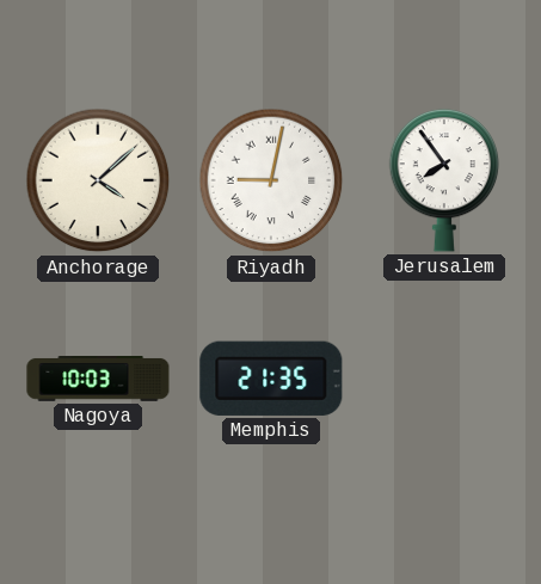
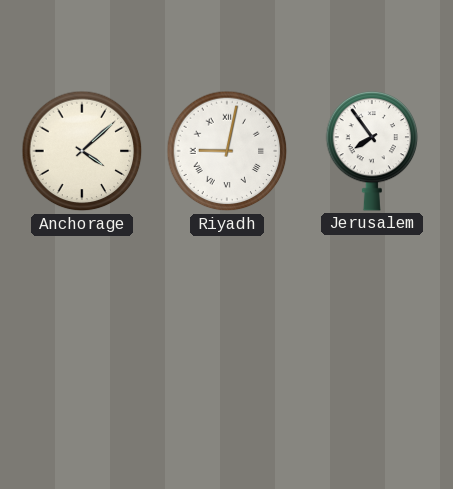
Nagoya: 10:03 -> none
Memphis: 21:35 -> none
